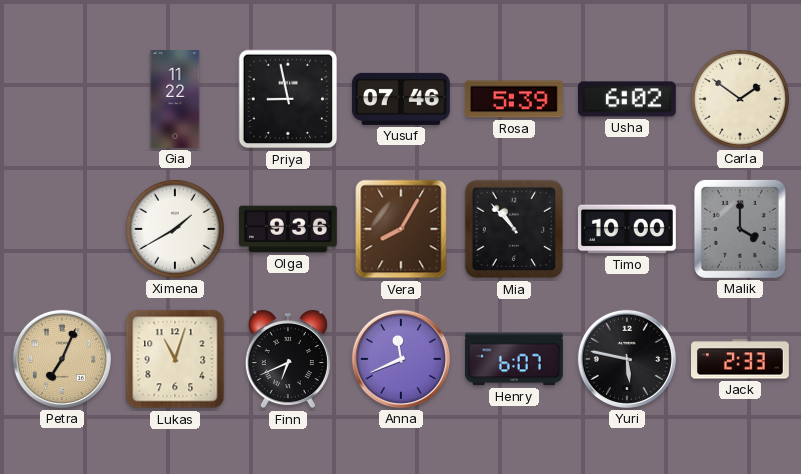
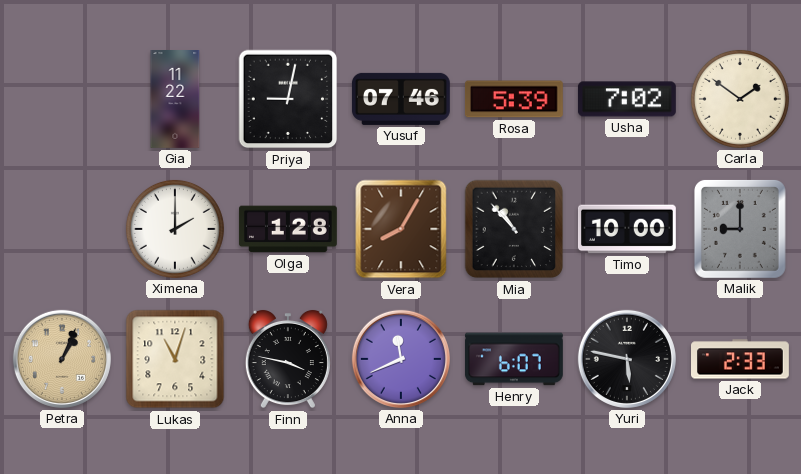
Priya: 8:58 -> 9:02
Usha: 6:02 -> 7:02
Ximena: 1:40 -> 2:00
Olga: 9:36 -> 1:28
Malik: 4:00 -> 9:00
Petra: 7:04 -> 1:04
Finn: 6:41 -> 3:47
